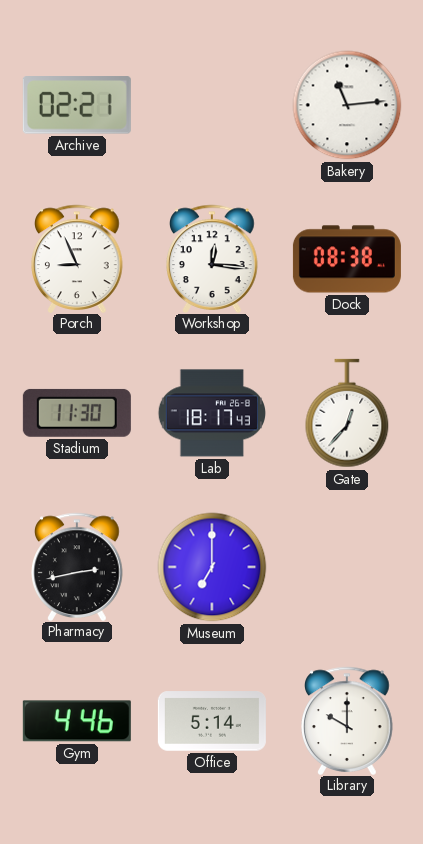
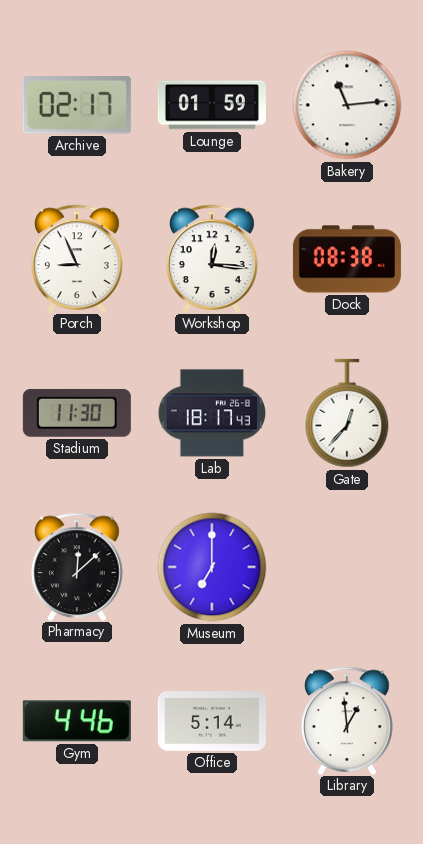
Archive: 02:21 -> 02:17
Lounge: none -> 01:59
Pharmacy: 2:43 -> 12:08
Library: 10:00 -> 12:59
